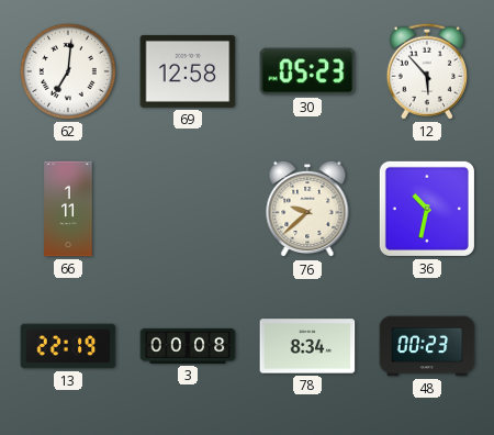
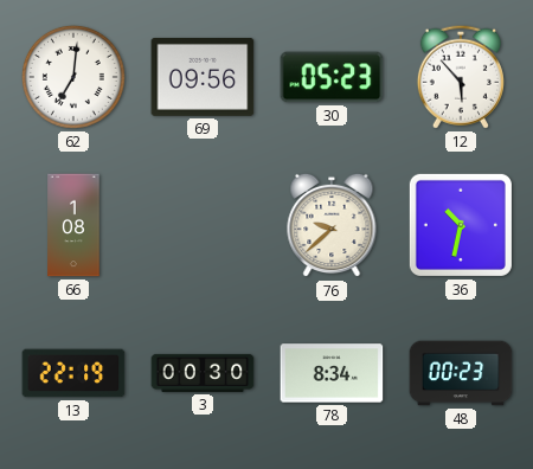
69: 12:58 -> 09:56
66: 1:11 -> 1:08
3: 00:08 -> 00:30
